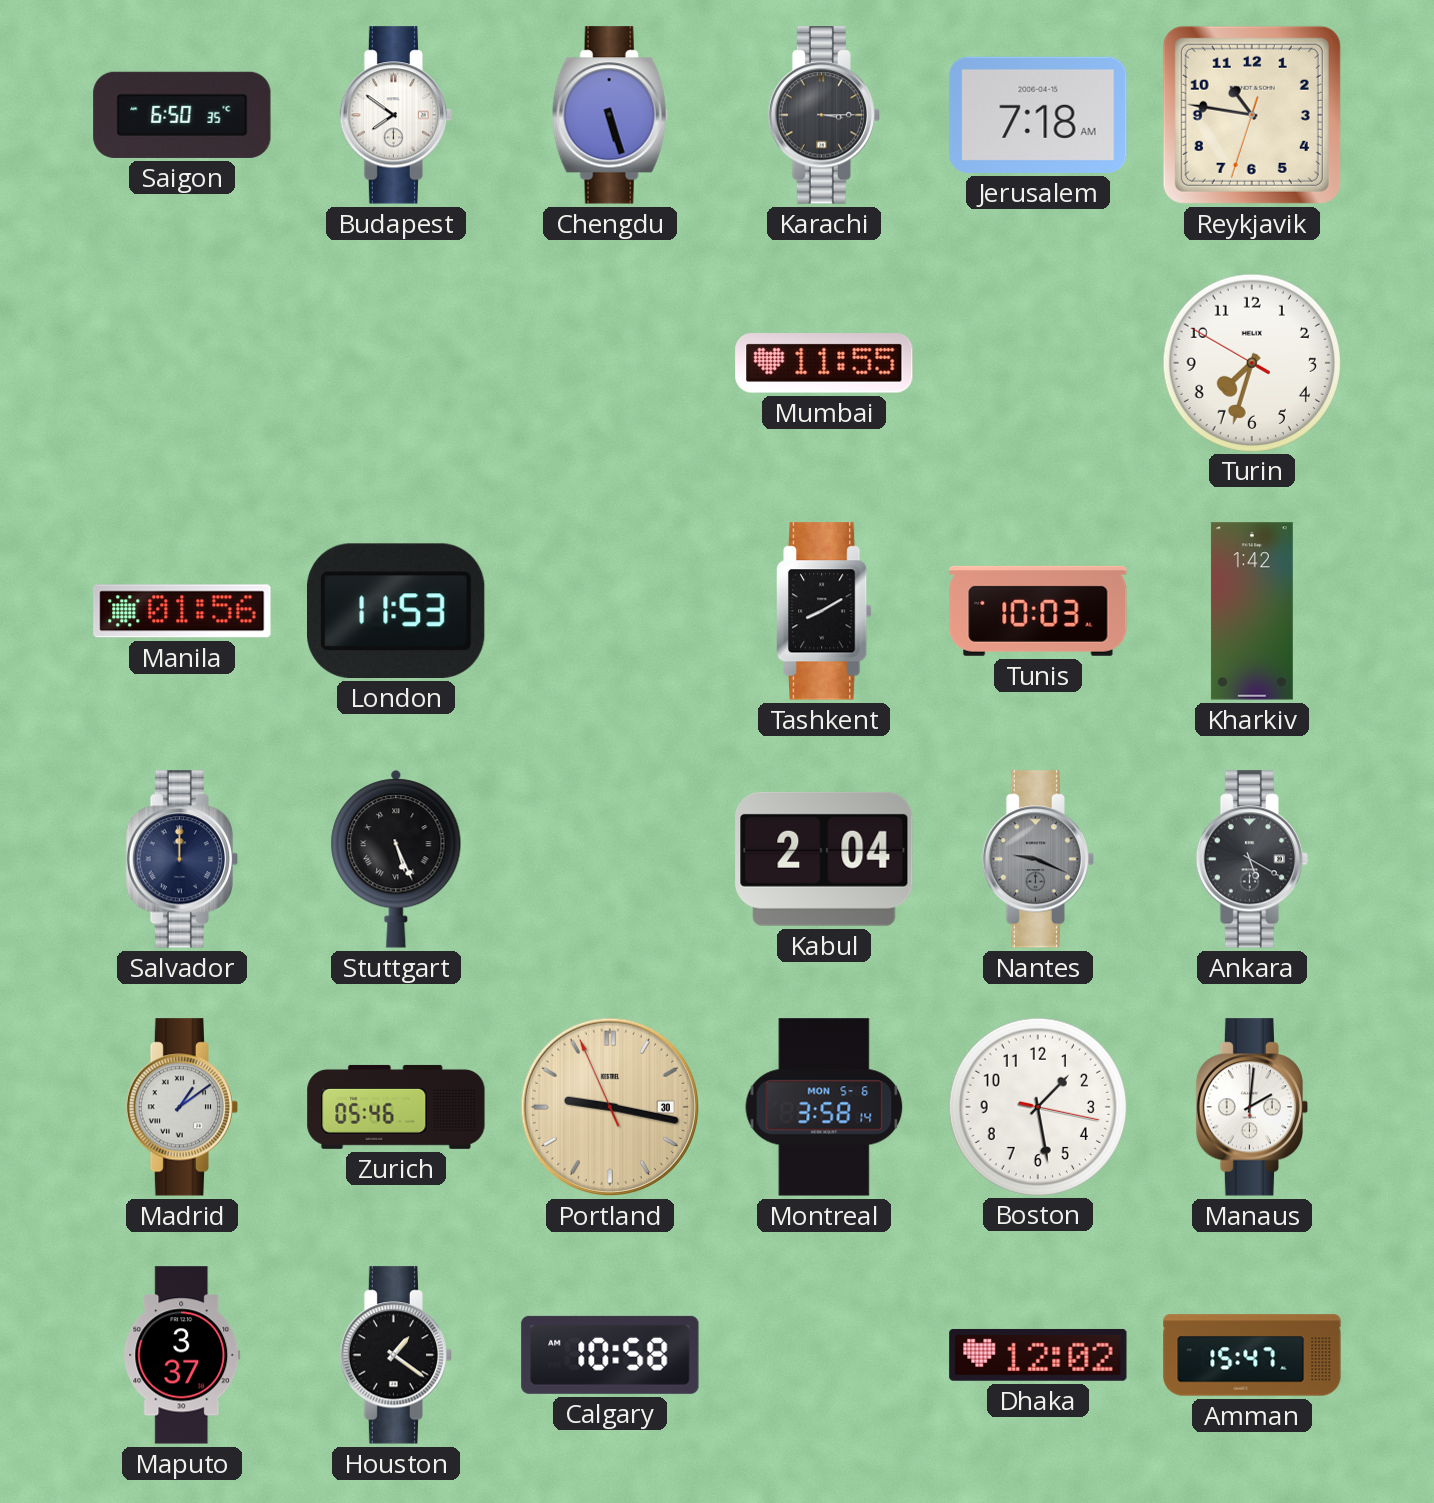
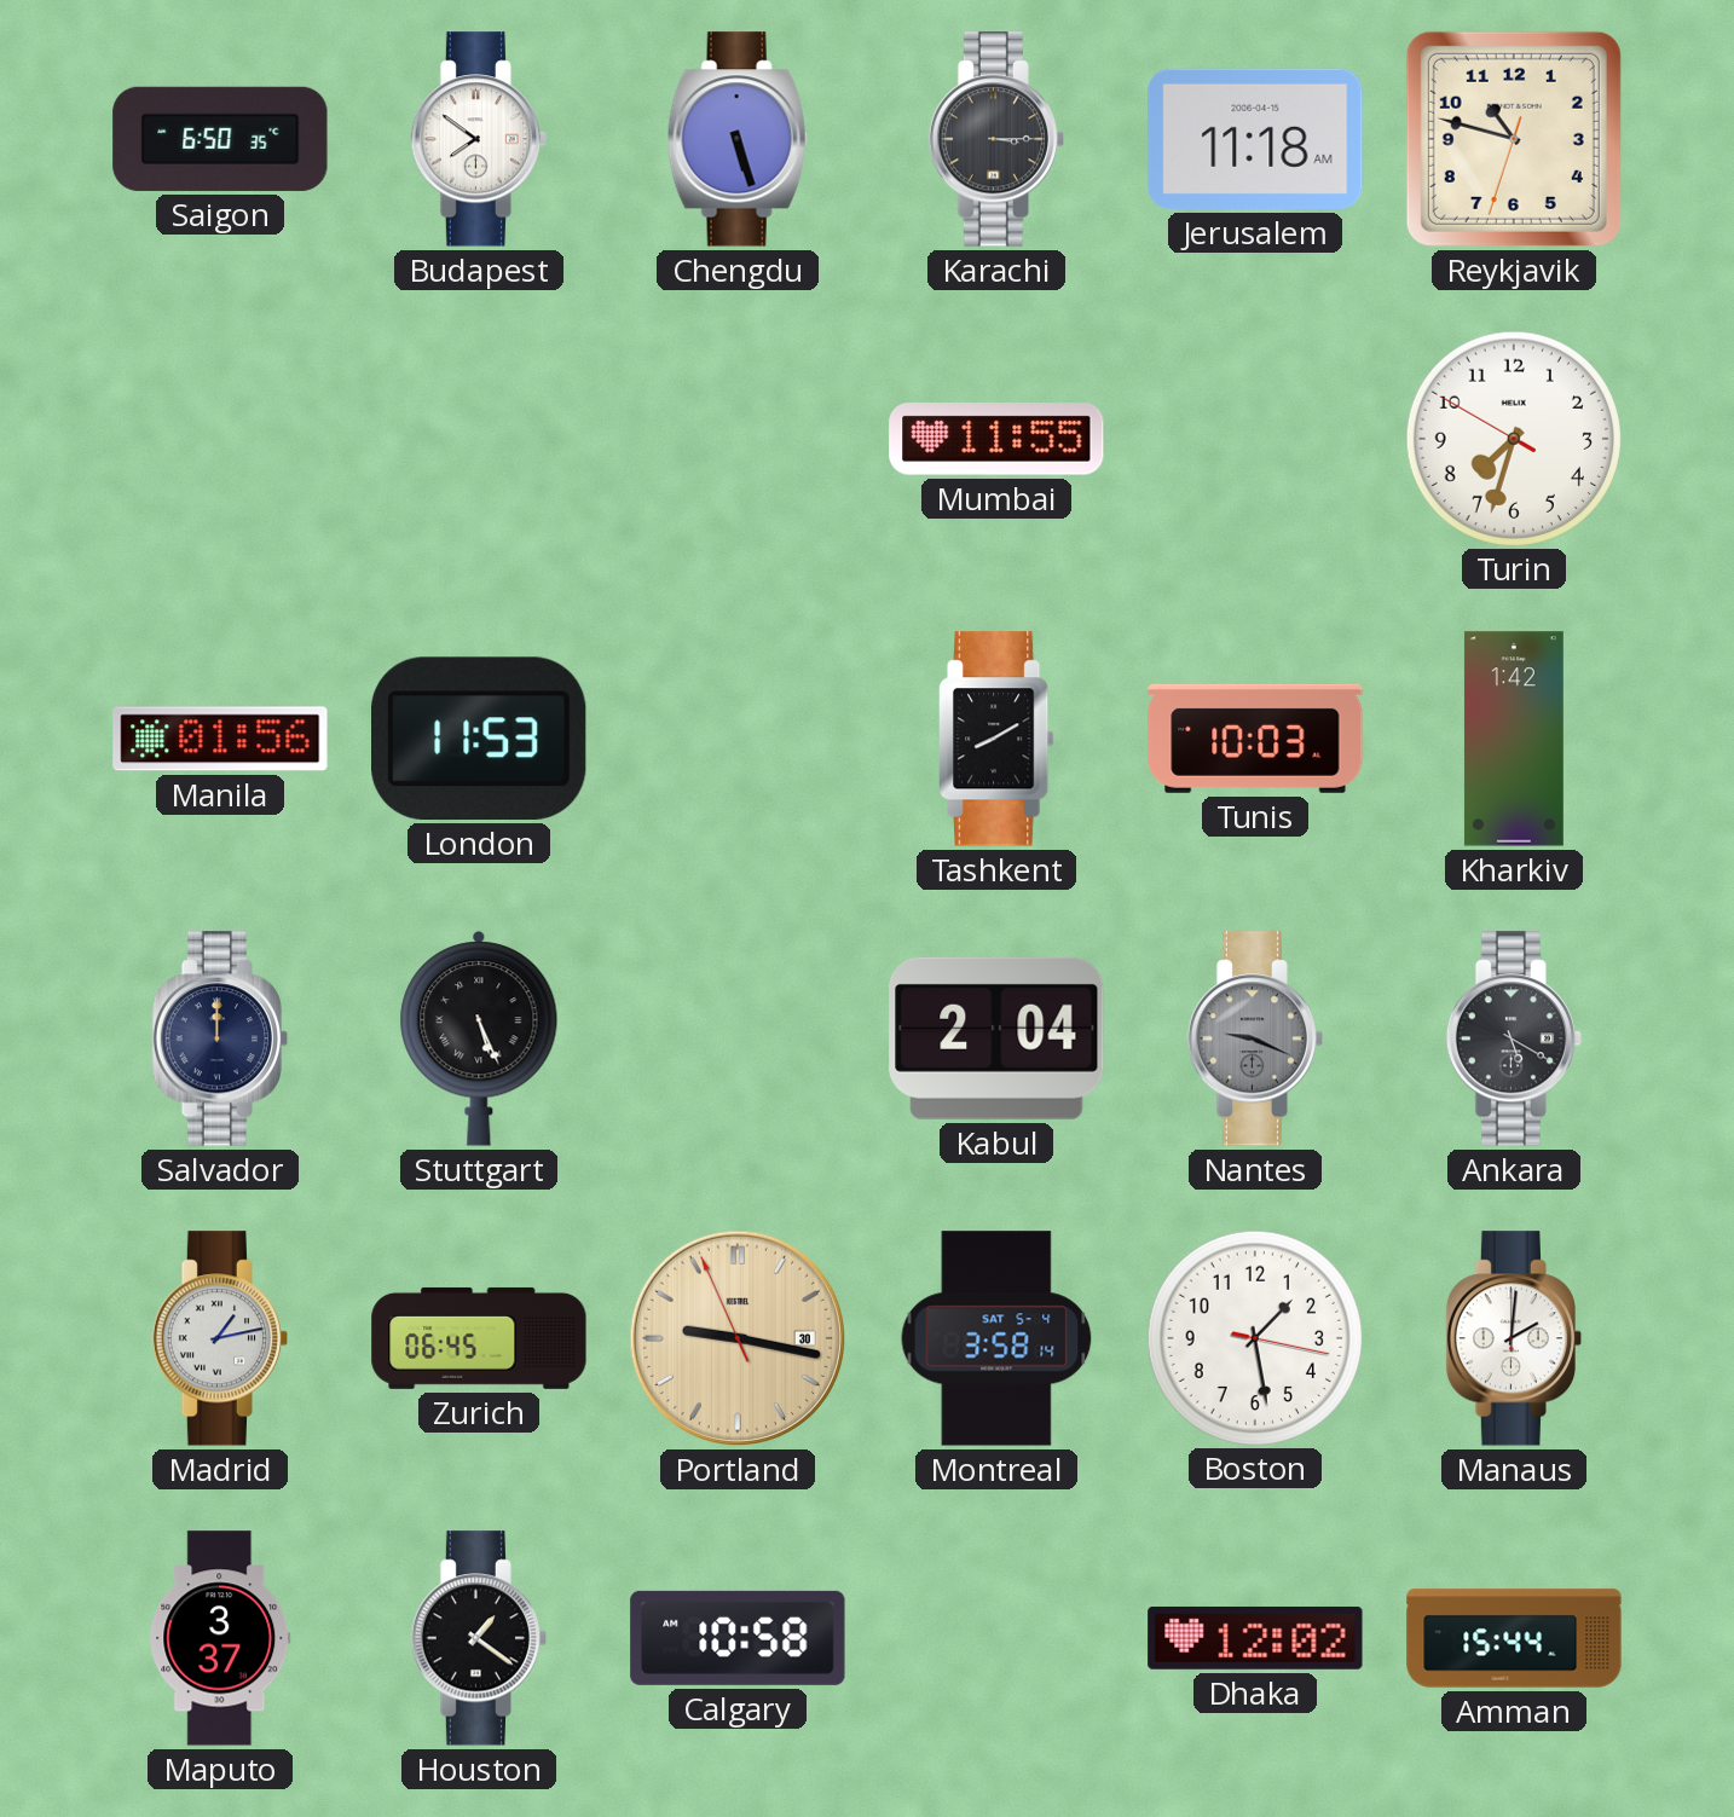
Jerusalem: 7:18 -> 11:18
Reykjavik: 10:46 -> 10:47
Madrid: 1:09 -> 1:13
Zurich: 05:46 -> 06:45
Montreal date: MON 5-6 -> SAT 5-4
Amman: 15:47 -> 15:44
